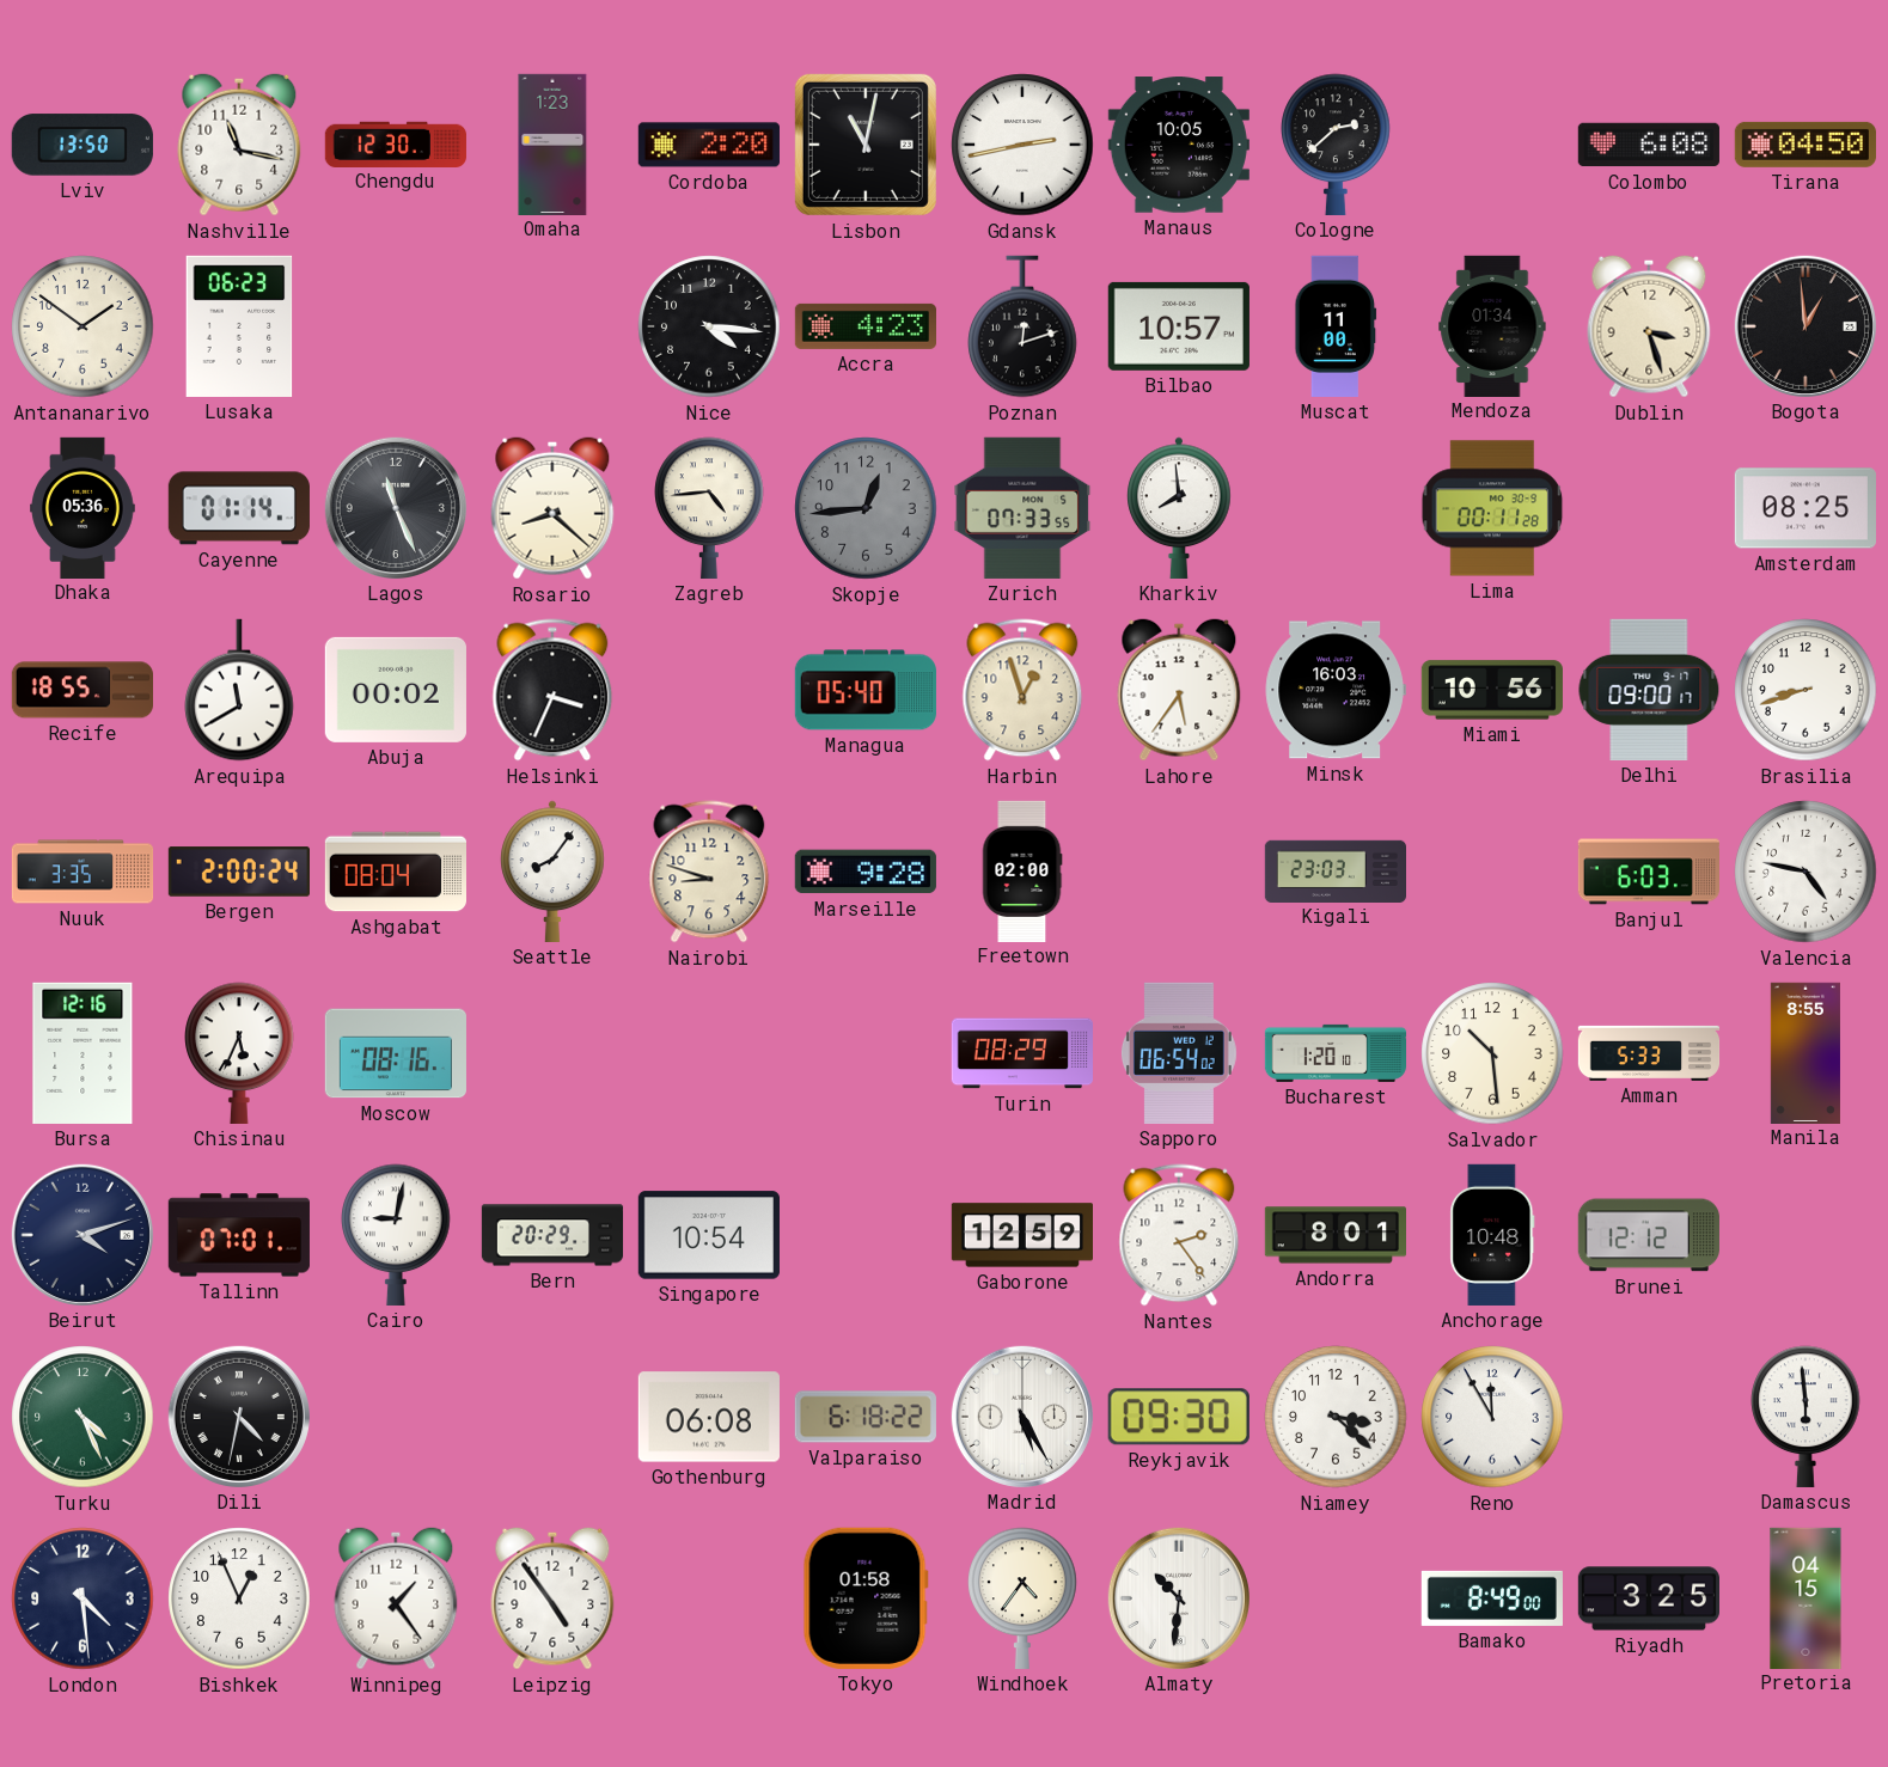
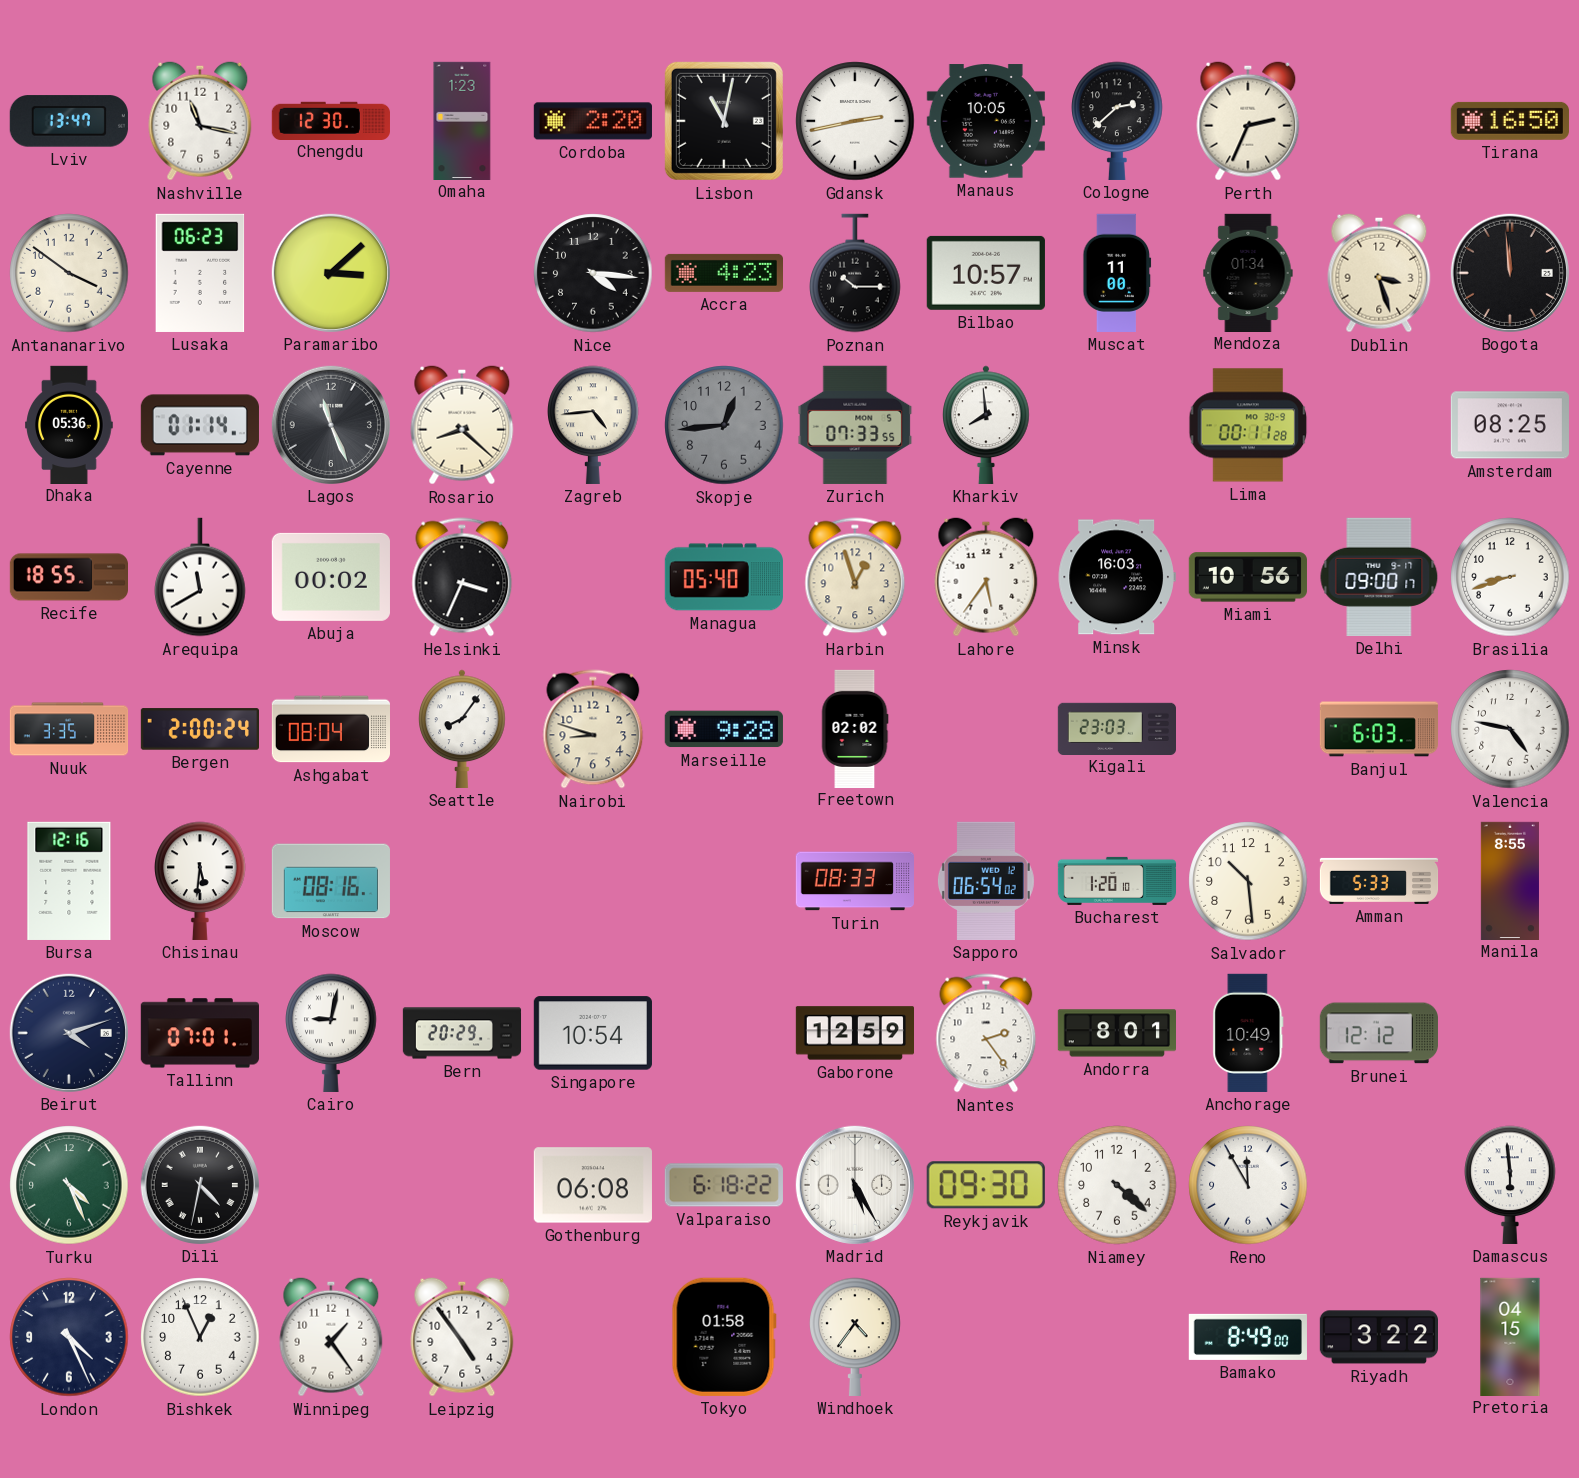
Lviv: 13:50 -> 13:47
Perth: none -> 2:34
Colombo: 6:08 -> none
Tirana: 04:50 -> 16:50
Antananarivo: 1:51 -> 3:51
Paramaribo: none -> 3:08
Poznan: 12:12 -> 10:15
Bogota: 12:59 -> 11:59
Freetown: 02:00 -> 02:02
Chisinau: 5:34 -> 5:31
Turin: 08:29 -> 08:33
Anchorage: 10:48 -> 10:49
Niamey: 3:22 -> 4:22
London: 4:29 -> 4:26
Almaty: 10:31 -> none
Riyadh: 3:25 -> 3:22
